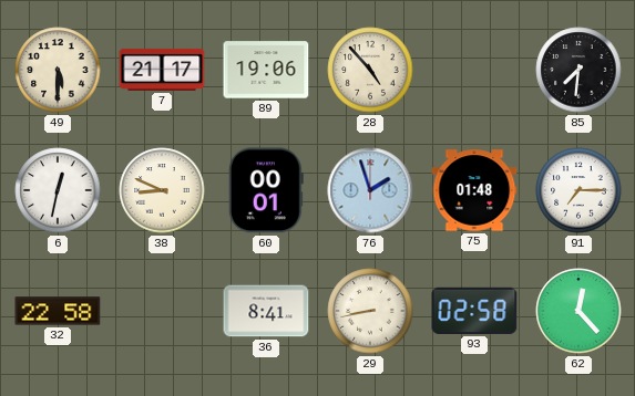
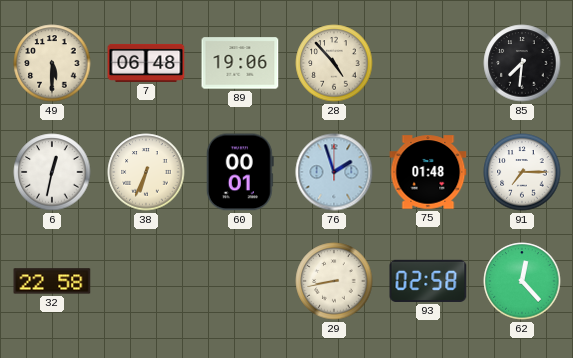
7: 21:17 -> 06:48
38: 8:49 -> 6:34
36: 8:41 -> none
